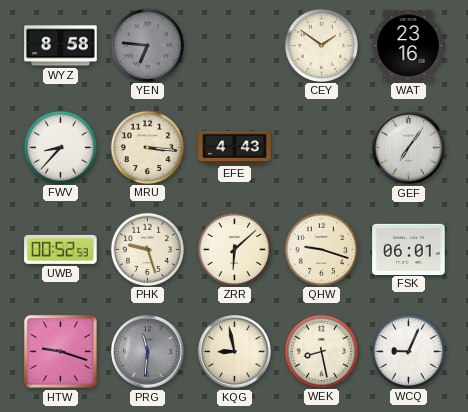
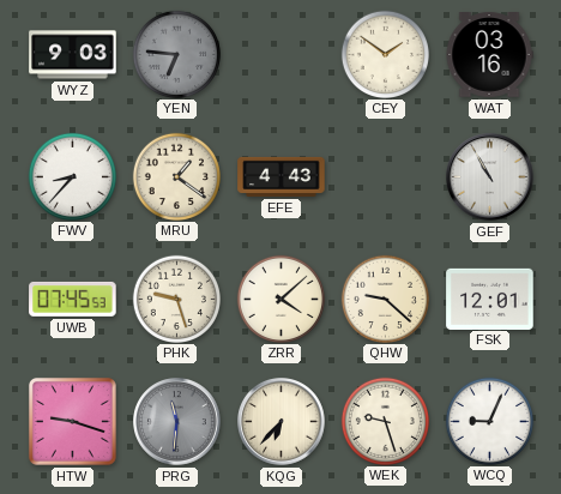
WYZ: 8:58 -> 9:03
WAT: 23:16 -> 03:16
MRU: 3:16 -> 1:21
GEF: 7:06 -> 10:55
UWB: 00:52 -> 07:45
ZRR: 6:08 -> 4:08
QHW: 9:18 -> 9:22
FSK: 06:01 -> 12:01
KQG: 8:58 -> 6:37
WEK: 8:28 -> 9:27
